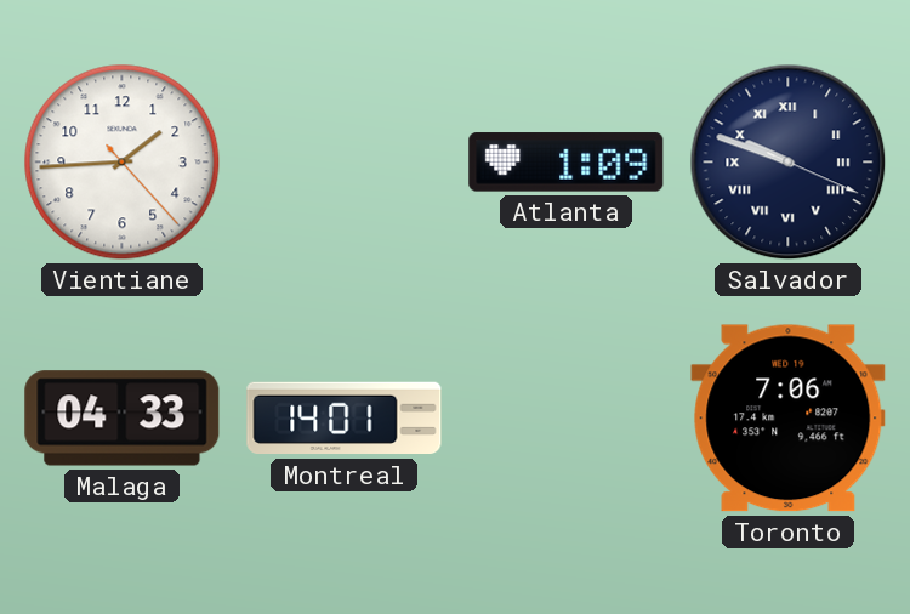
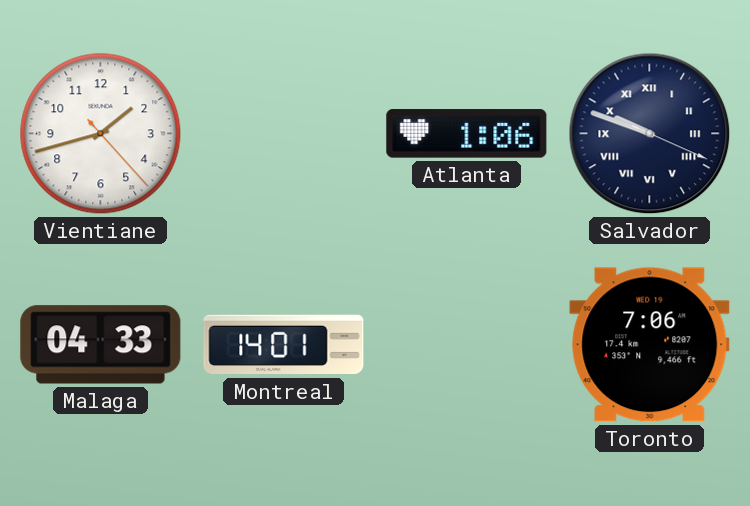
Vientiane: 1:44 -> 1:42
Atlanta: 1:09 -> 1:06
